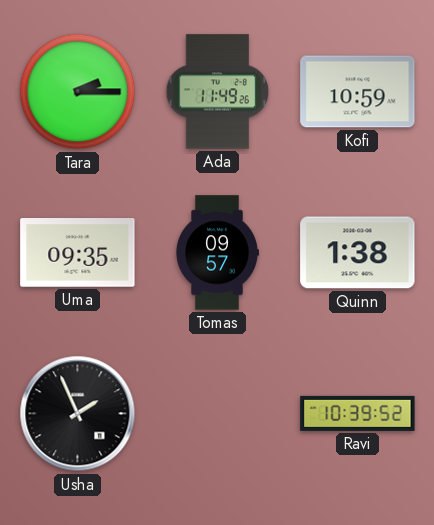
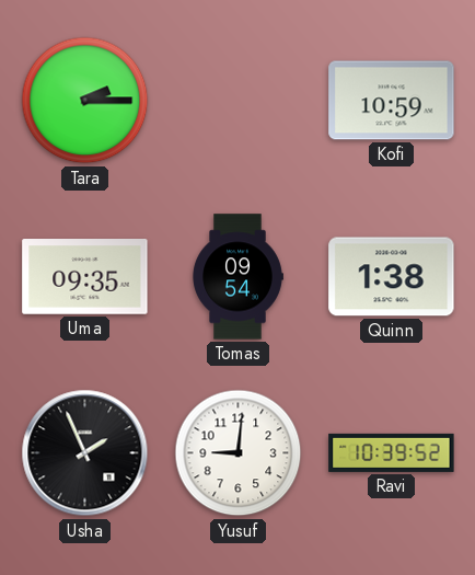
Ada: 11:49 -> none
Tomas: 09:57 -> 09:54
Yusuf: none -> 9:01
